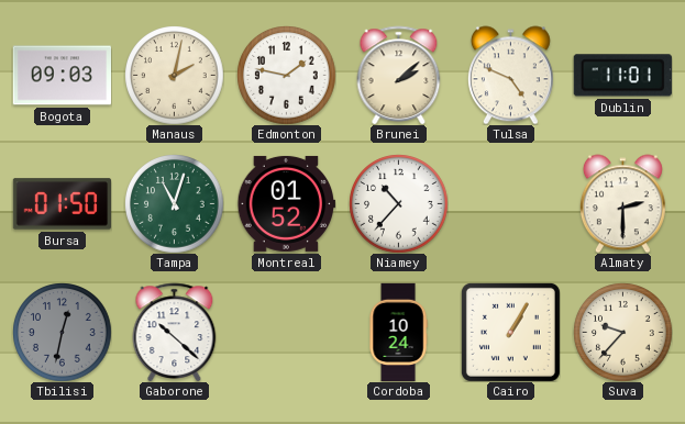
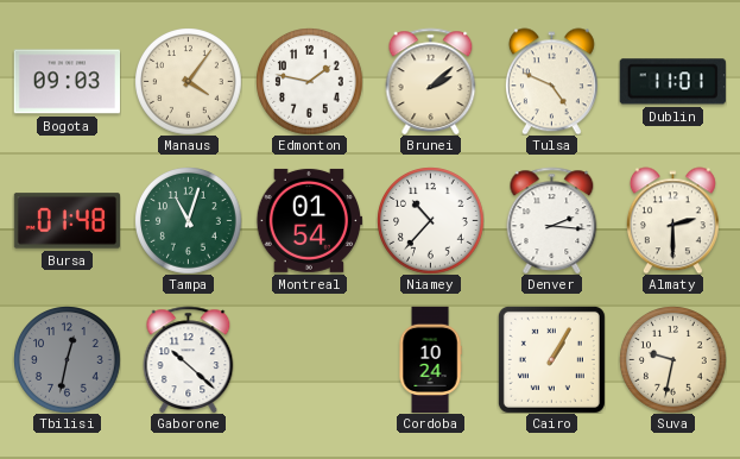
Manaus: 2:02 -> 4:06
Bursa: 01:50 -> 01:48
Montreal: 01:52 -> 01:54
Denver: none -> 2:16
Suva: 9:37 -> 9:32
